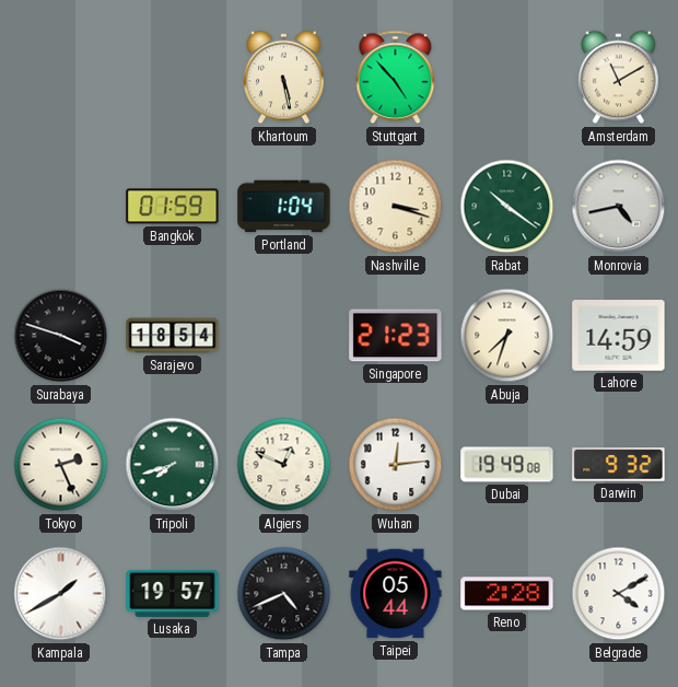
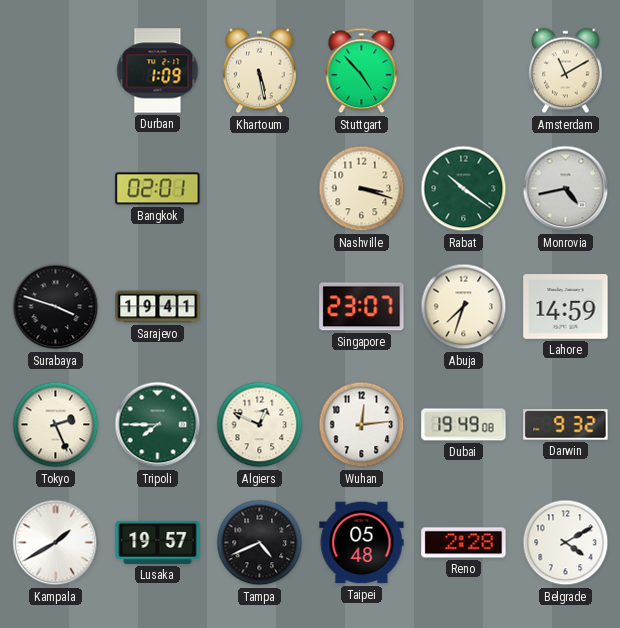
Durban: none -> 1:09
Bangkok: 01:59 -> 02:01
Portland: 1:04 -> none
Sarajevo: 18:54 -> 19:41
Singapore: 21:23 -> 23:07
Tripoli: 7:42 -> 7:45
Taipei: 05:44 -> 05:48
